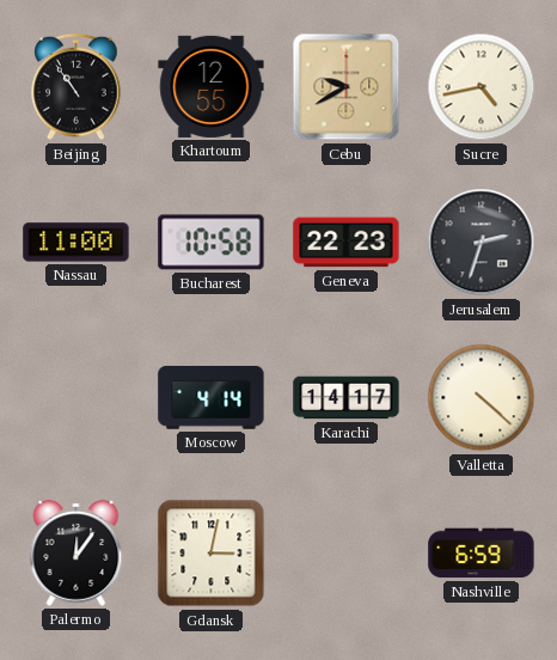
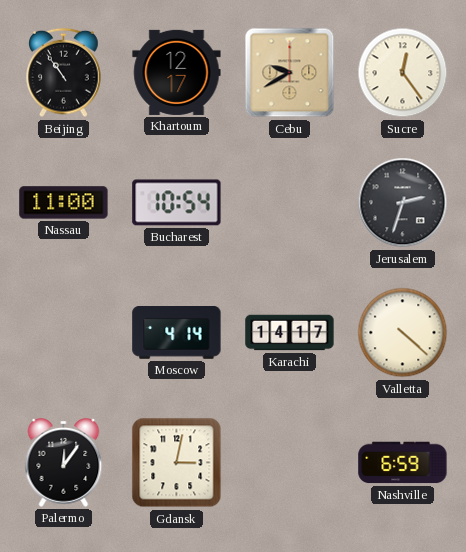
Khartoum: 12:55 -> 12:17
Sucre: 4:43 -> 12:24
Bucharest: 10:58 -> 10:54
Geneva: 22:23 -> none
